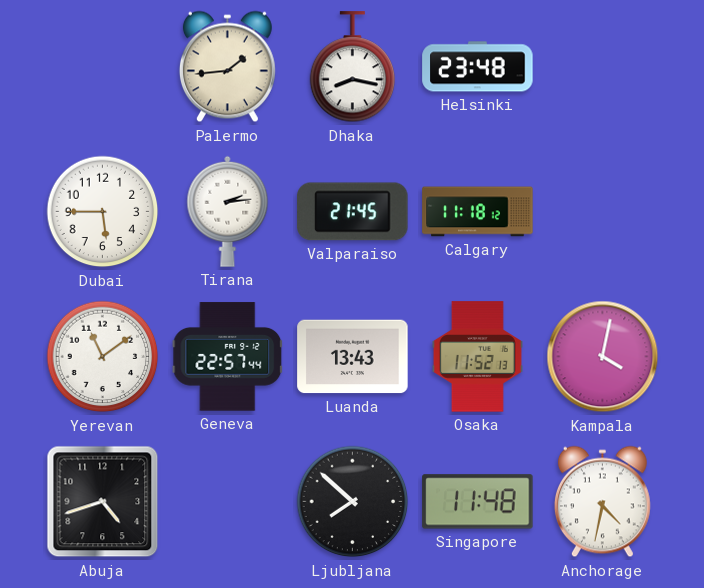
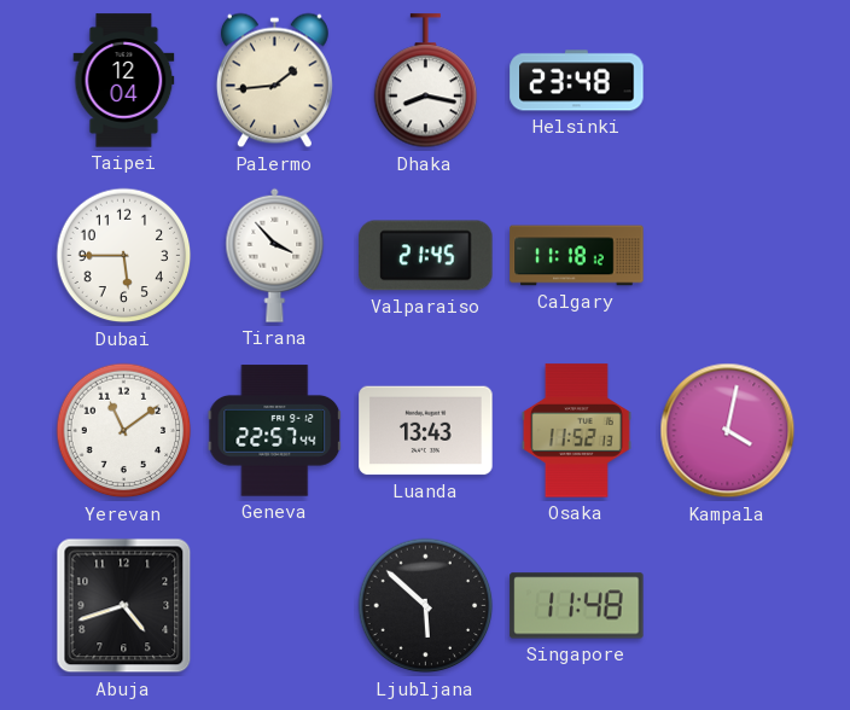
Taipei: none -> 12:04
Tirana: 2:14 -> 3:53
Ljubljana: 7:52 -> 5:52
Anchorage: 4:32 -> none
